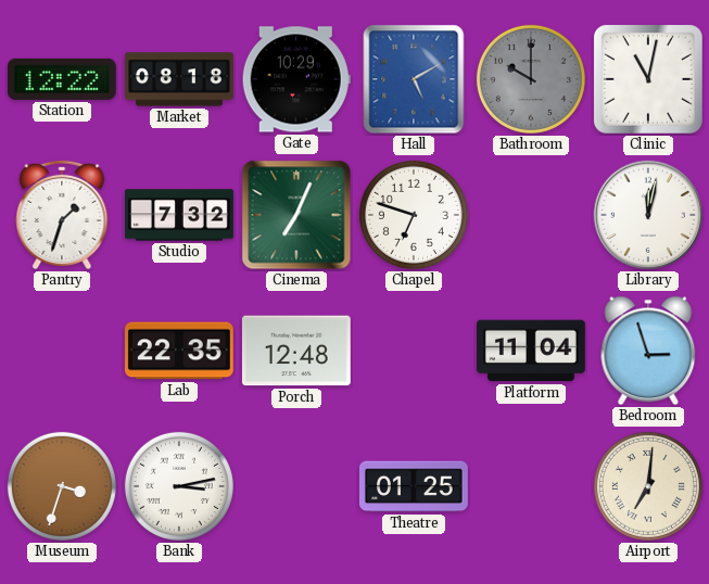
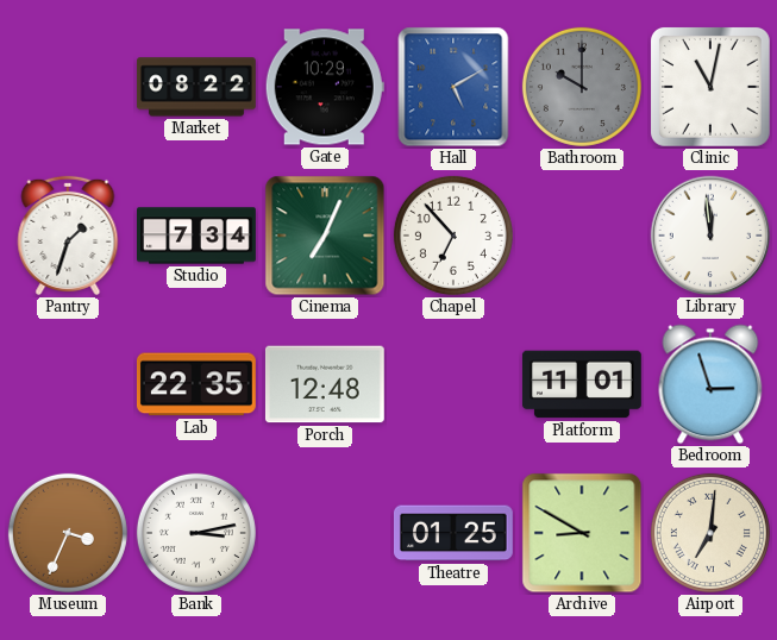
Station: 12:22 -> none
Market: 08:18 -> 08:22
Studio: 7:32 -> 7:34
Chapel: 6:48 -> 6:53
Library: 12:02 -> 11:59
Platform: 11:04 -> 11:01
Museum: 3:33 -> 3:34
Archive: none -> 8:50
